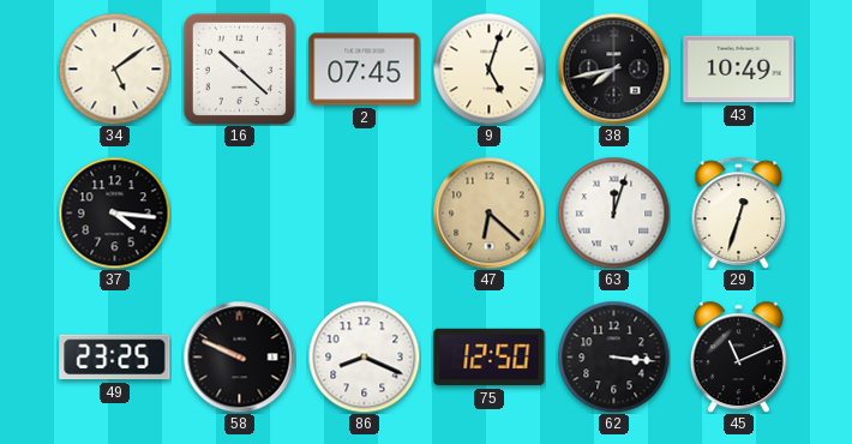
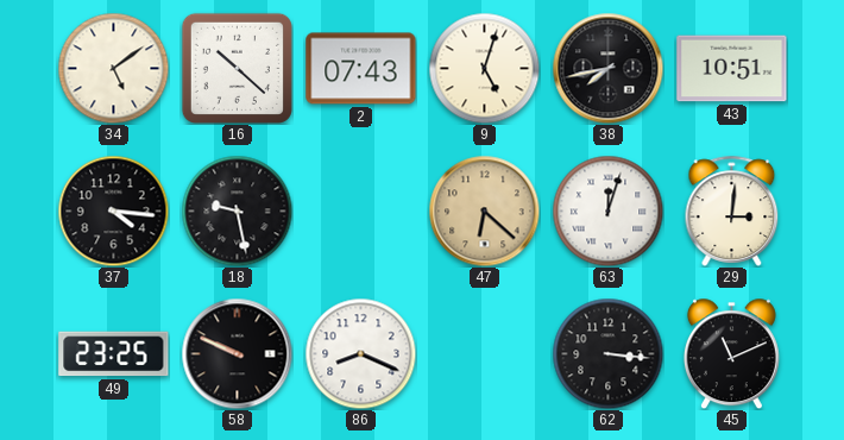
2: 07:45 -> 07:43
43: 10:49 -> 10:51
18: none -> 9:28
29: 12:33 -> 3:01
75: 12:50 -> none
